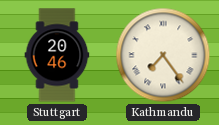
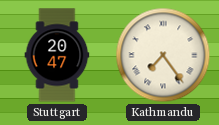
Stuttgart: 20:46 -> 20:47
